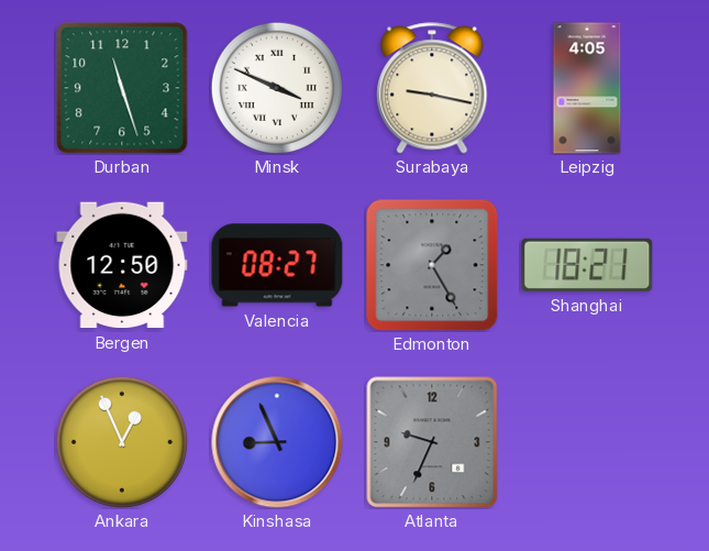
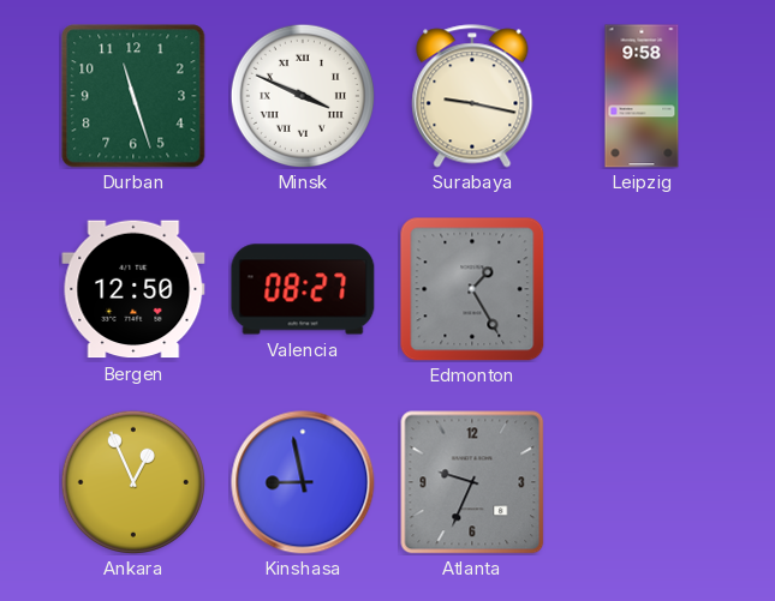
Leipzig: 4:05 -> 9:58
Shanghai: 18:21 -> none
Kinshasa: 8:56 -> 8:58
